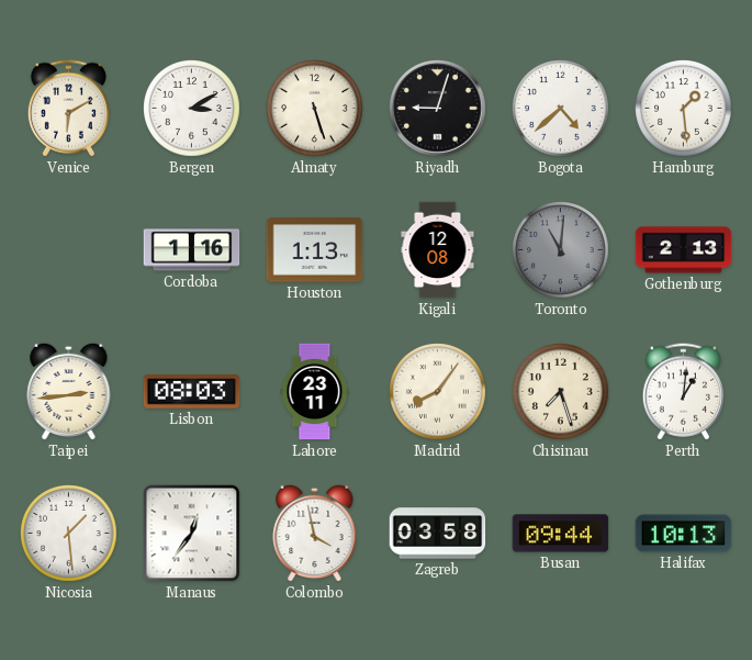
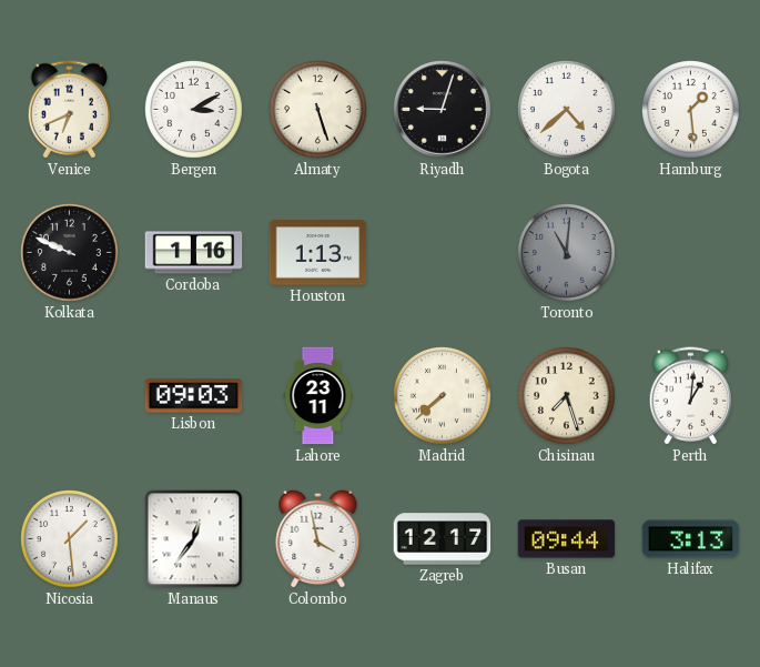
Venice: 6:10 -> 6:41
Kolkata: none -> 9:49
Kigali: 12:08 -> none
Gothenburg: 2:13 -> none
Taipei: 2:44 -> none
Lisbon: 08:03 -> 09:03
Madrid: 8:06 -> 7:38
Zagreb: 03:58 -> 12:17
Halifax: 10:13 -> 3:13
